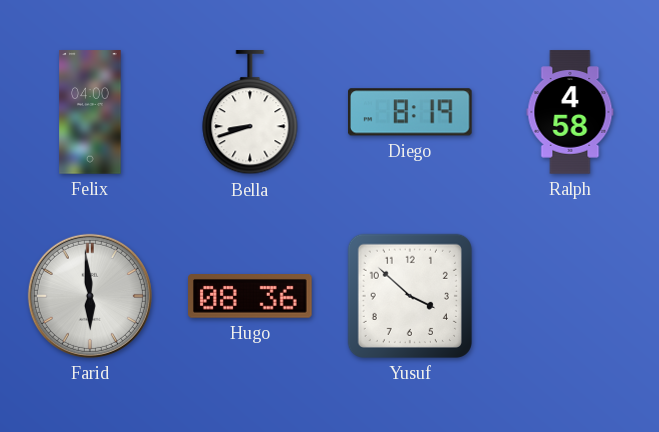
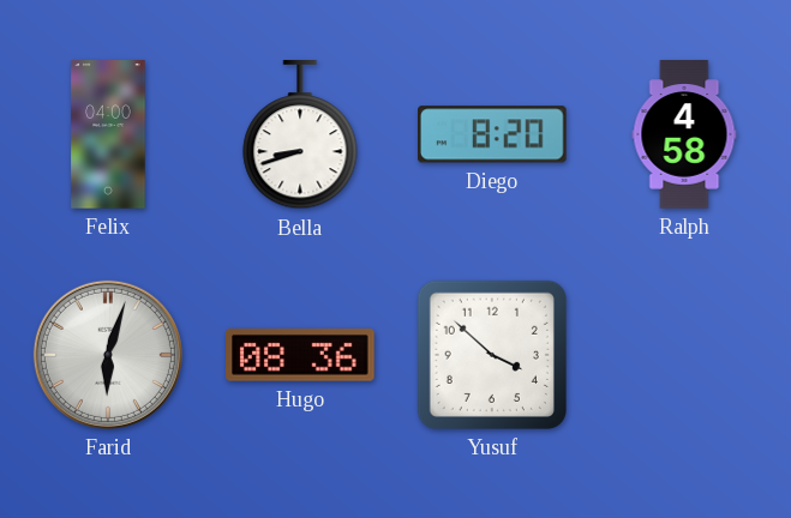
Diego: 8:19 -> 8:20
Farid: 5:59 -> 6:03
